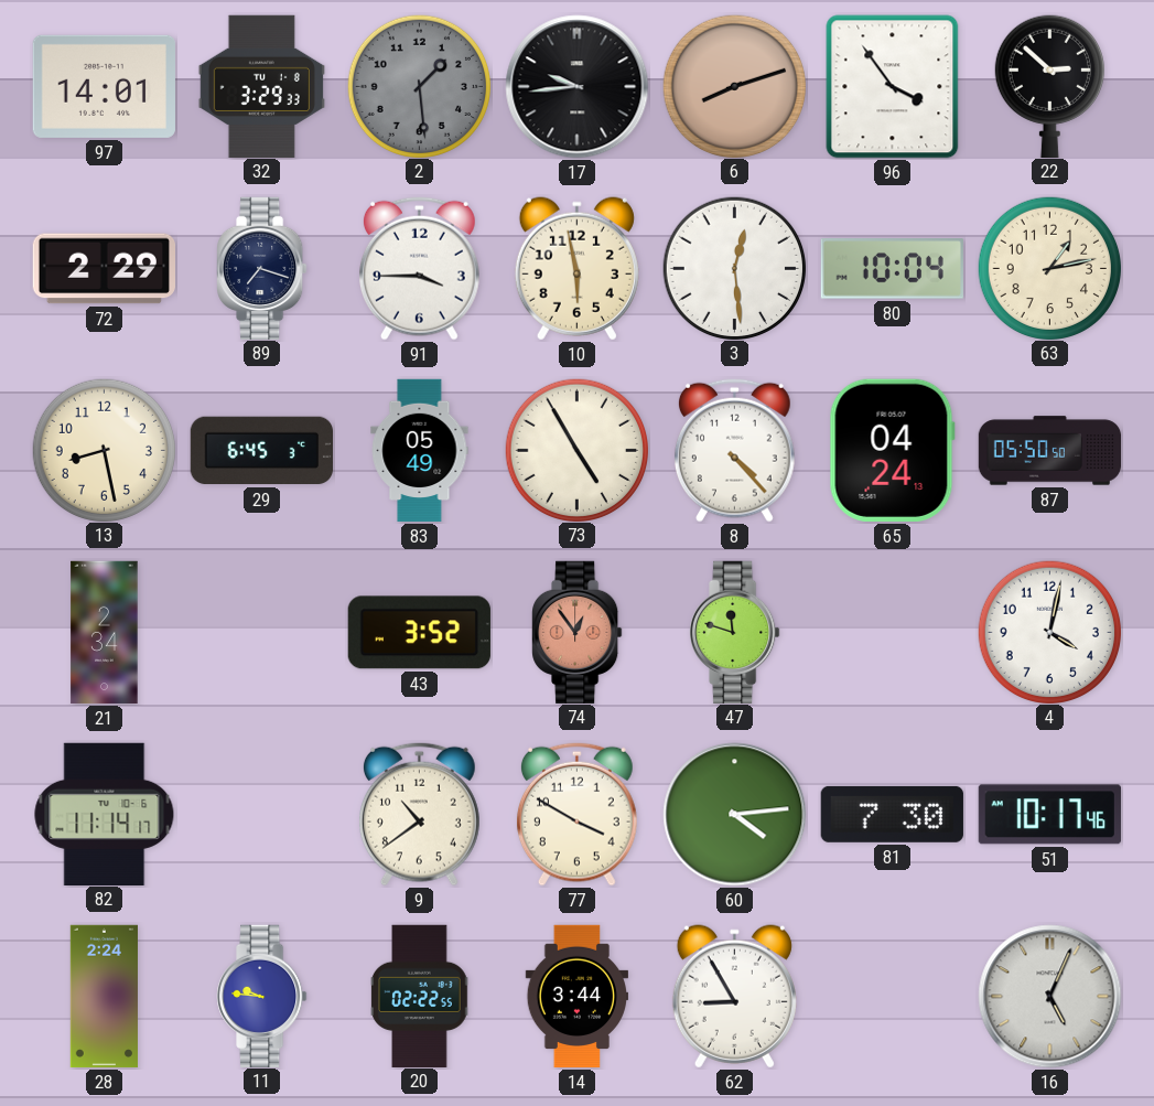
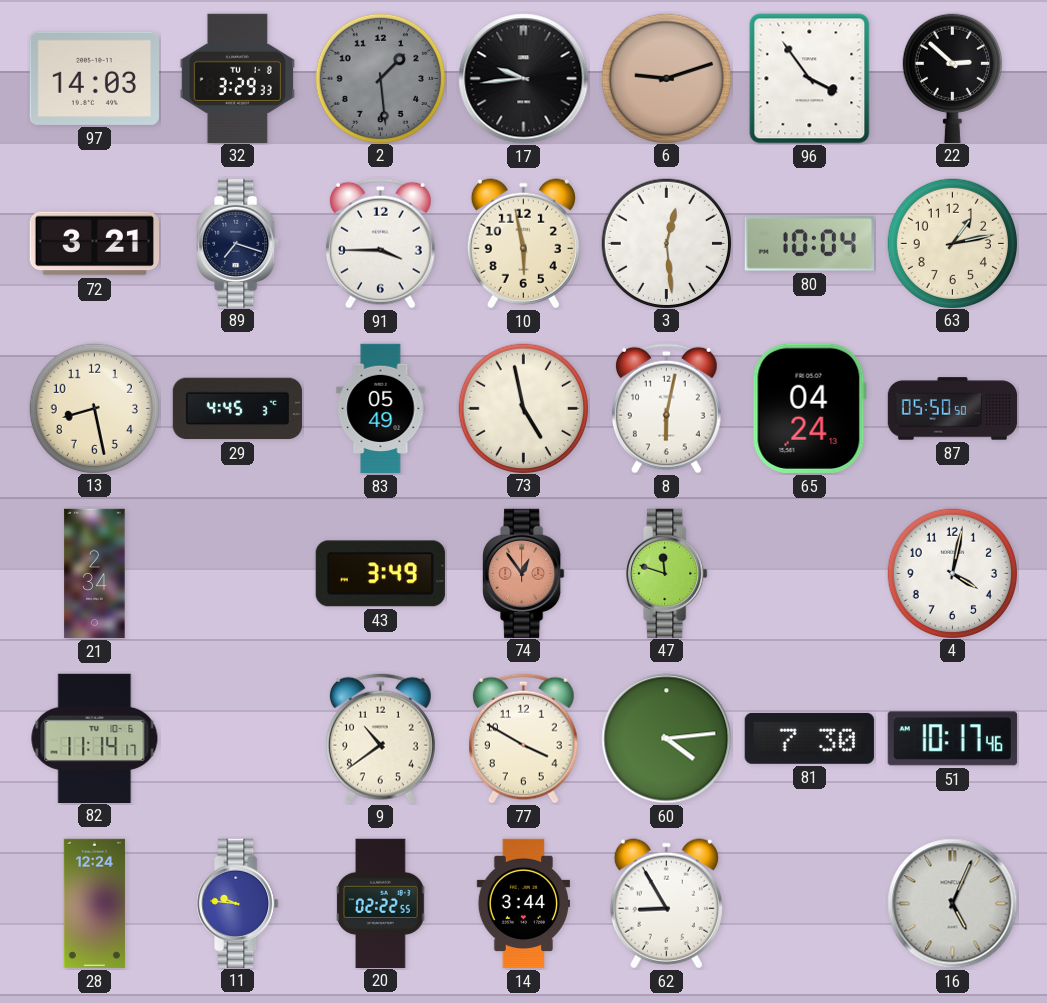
97: 14:01 -> 14:03
6: 8:12 -> 9:12
72: 2:29 -> 3:21
29: 6:45 -> 4:45
73: 4:55 -> 4:58
8: 4:23 -> 6:02
43: 3:52 -> 3:49
28: 2:24 -> 12:24
